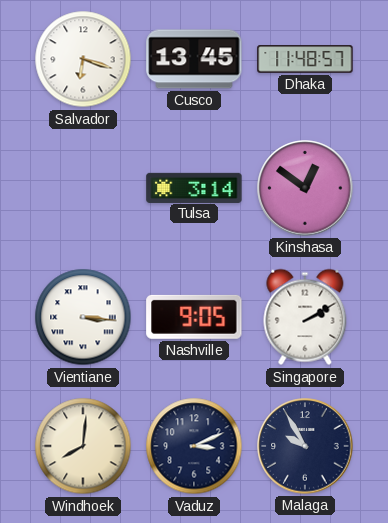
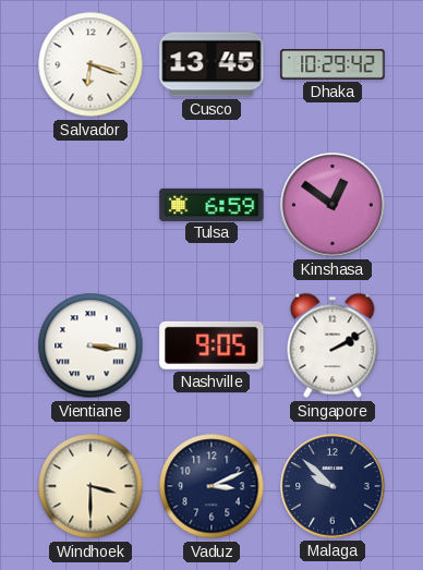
Dhaka: 11:48 -> 10:29
Tulsa: 3:14 -> 6:59
Windhoek: 8:01 -> 3:30
Malaga: 9:55 -> 9:52
